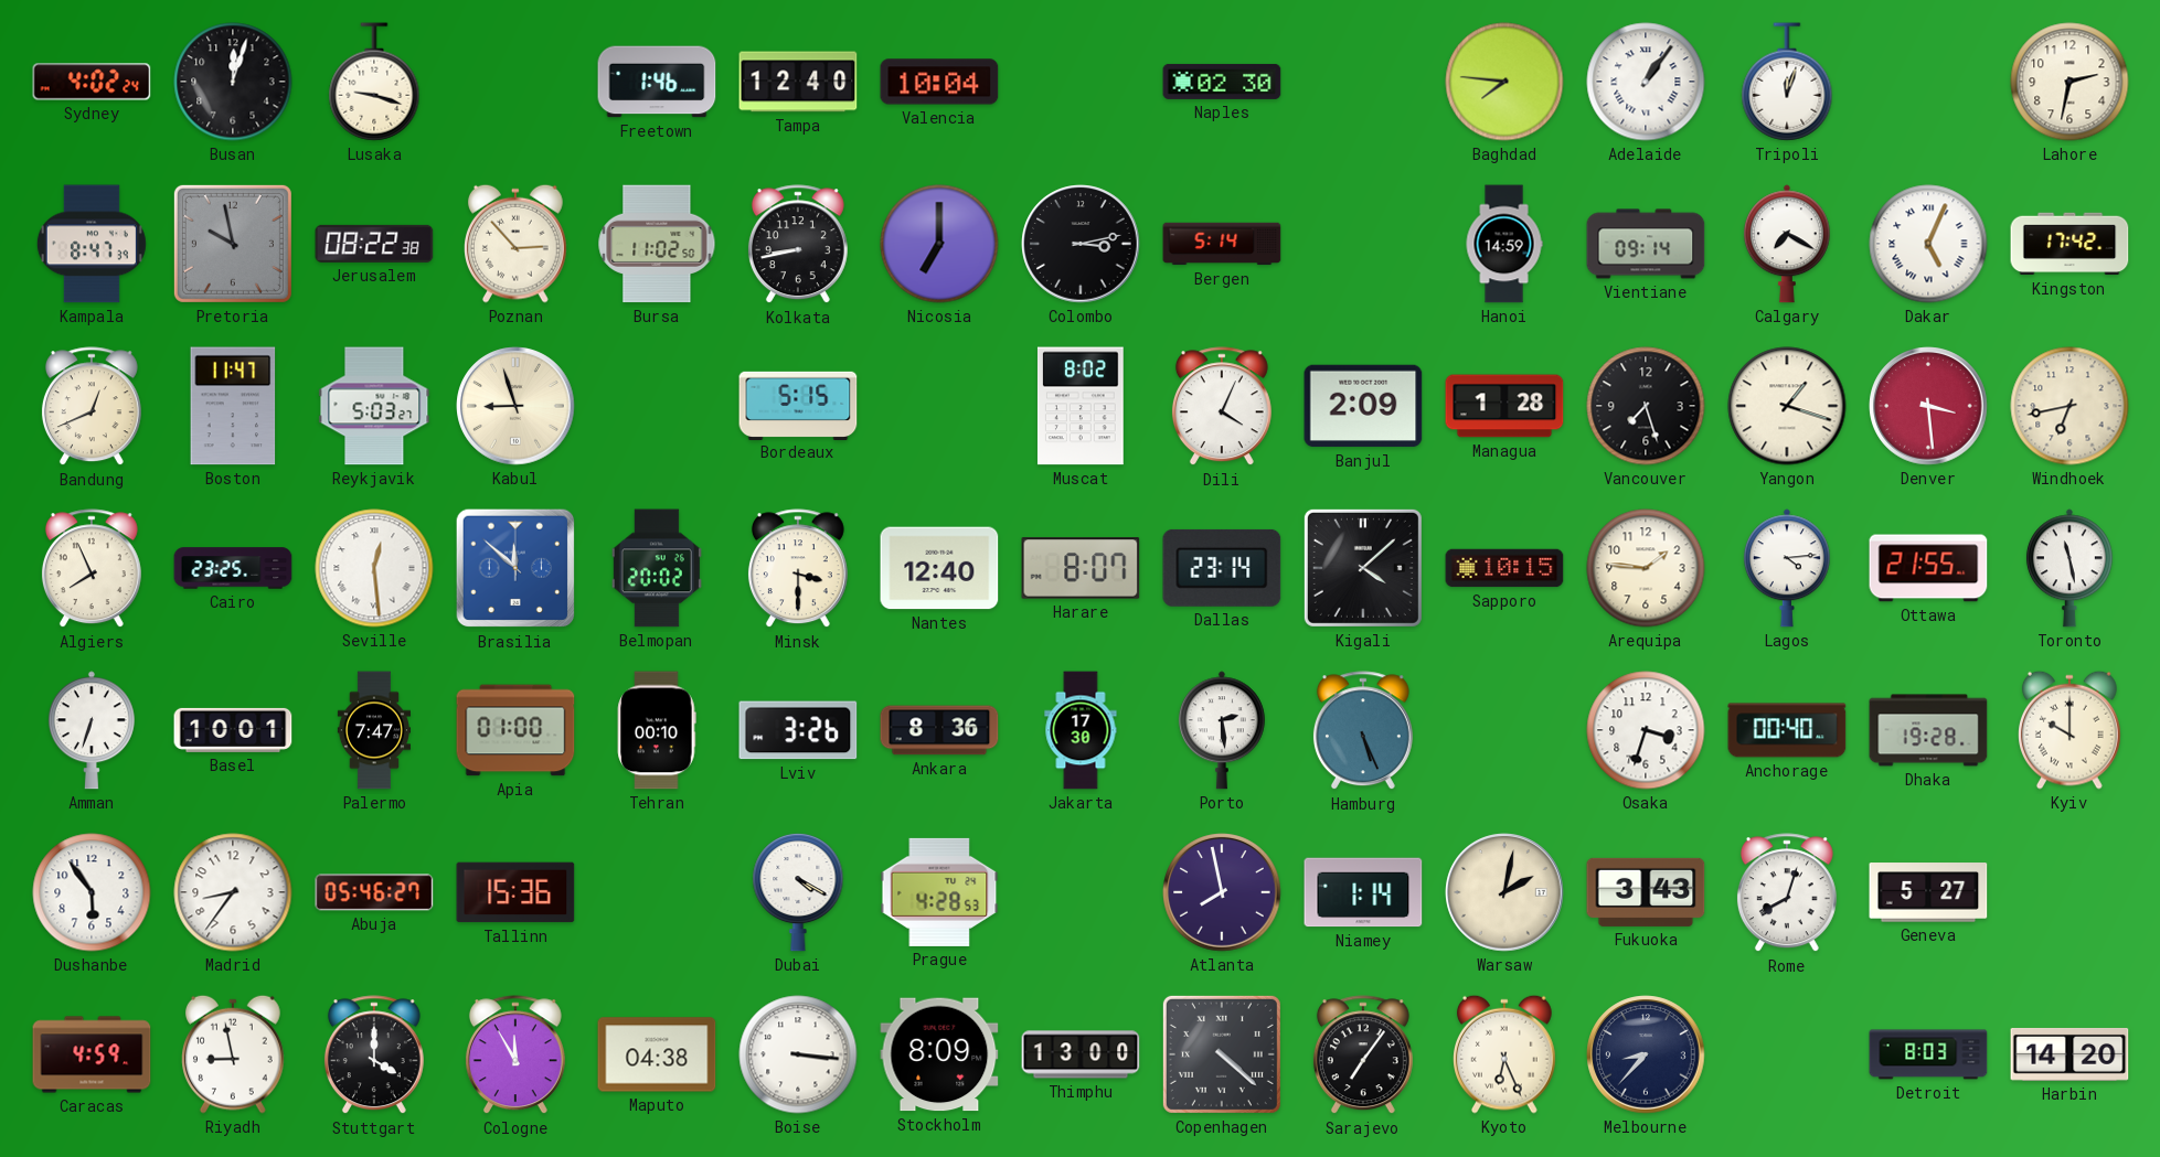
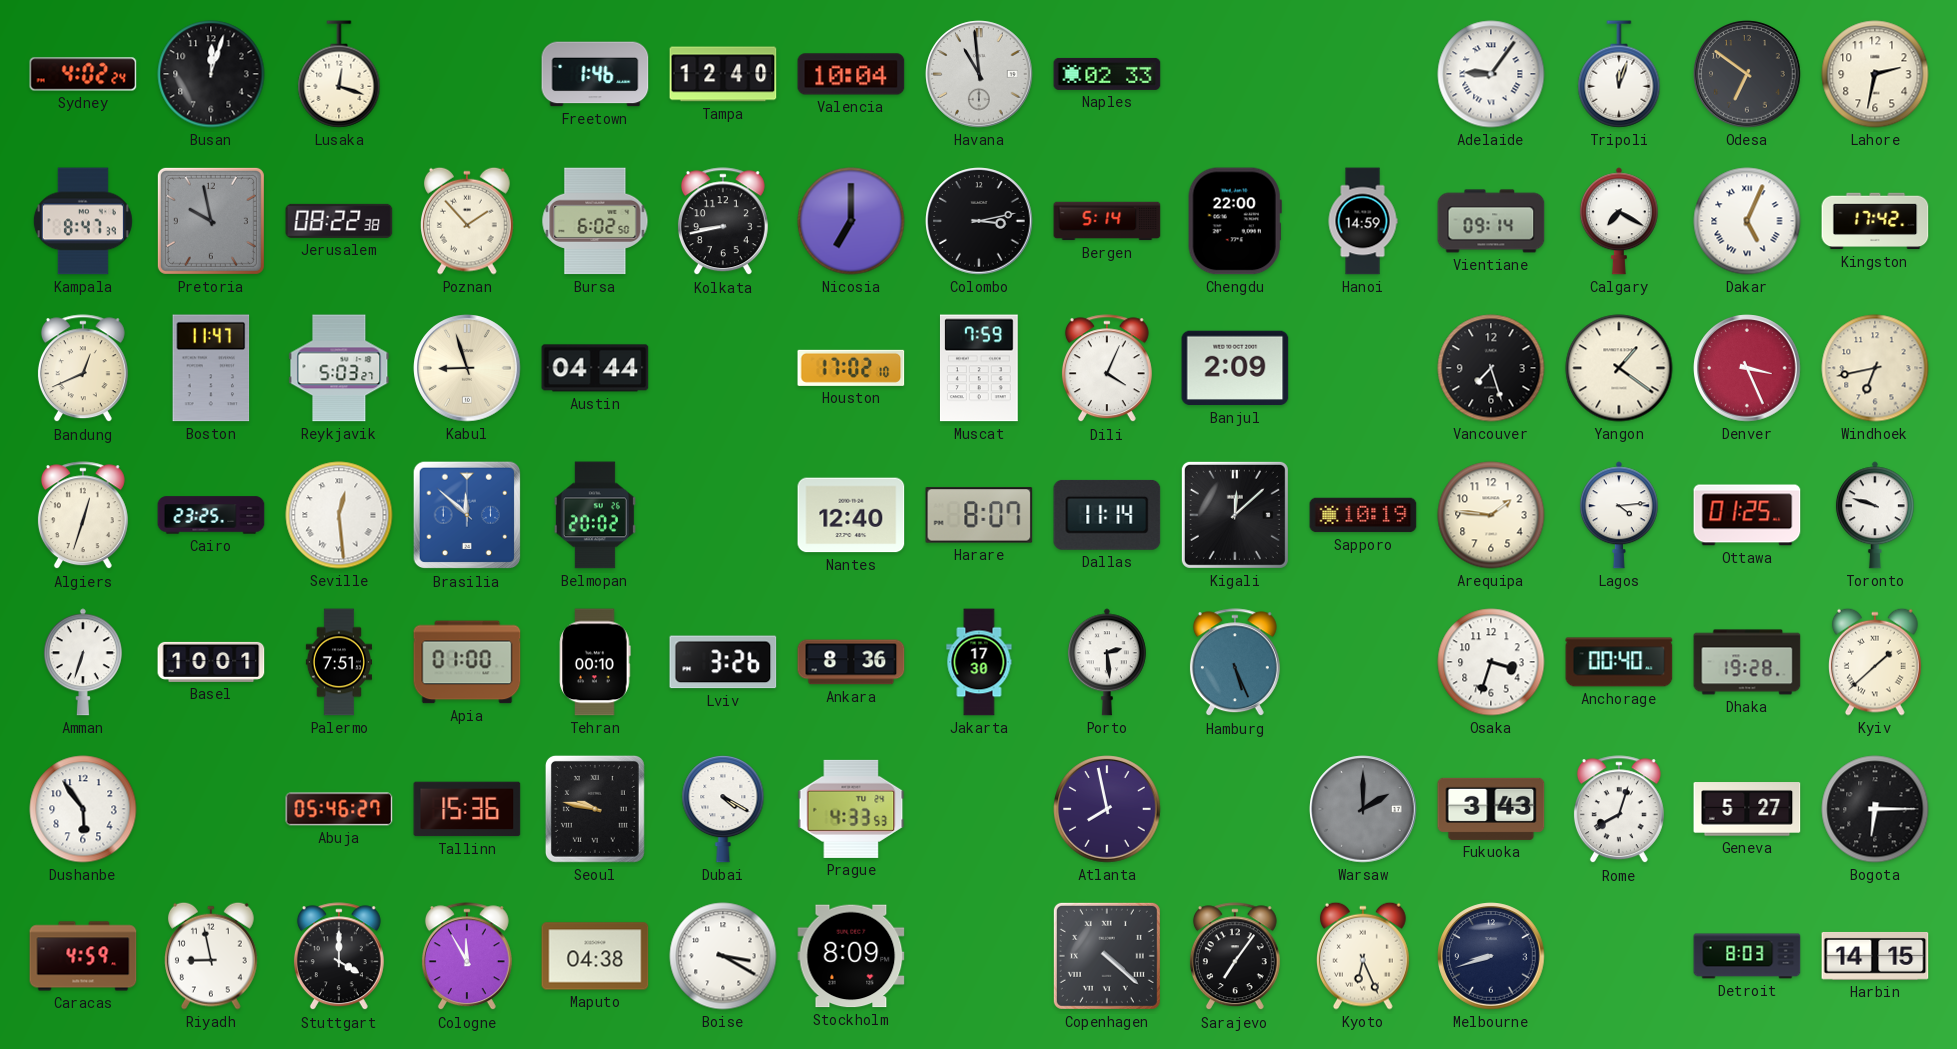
Lusaka: 9:18 -> 12:18
Havana: none -> 10:59
Naples: 02:30 -> 02:33
Baghdad: 7:46 -> none
Adelaide: 1:06 -> 9:06
Odesa: none -> 6:51
Poznan: 2:53 -> 1:53
Bursa: 11:02 -> 6:02
Chengdu: none -> 22:00
Austin: none -> 04:44
Bordeaux: 5:15 -> none
Houston: none -> 17:02
Muscat: 8:02 -> 7:59
Managua: 1:28 -> none
Yangon: 1:18 -> 1:21
Denver: 3:29 -> 3:26
Algiers: 7:56 -> 12:33
Minsk: 3:30 -> none
Dallas: 23:14 -> 11:14
Kigali: 4:08 -> 12:08
Sapporo: 10:15 -> 10:19
Ottawa: 21:55 -> 01:25
Toronto: 11:28 -> 9:48
Palermo: 7:47 -> 7:51
Kyiv: 10:00 -> 1:38
Madrid: 8:36 -> none
Seoul: none -> 9:47
Prague: 4:28 -> 4:33
Niamey: 1:14 -> none
Warsaw: 2:02 -> 2:00
Warsaw dial: cream -> grey
Bogota: none -> 6:15
Boise: 3:16 -> 3:20
Thimphu: 13:00 -> none
Melbourne: 8:37 -> 8:42
Harbin: 14:20 -> 14:15
